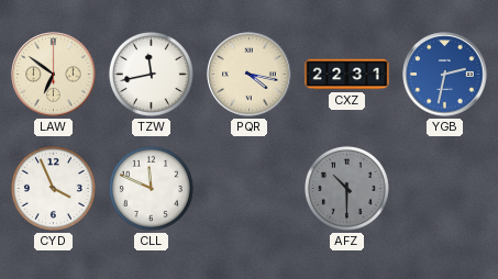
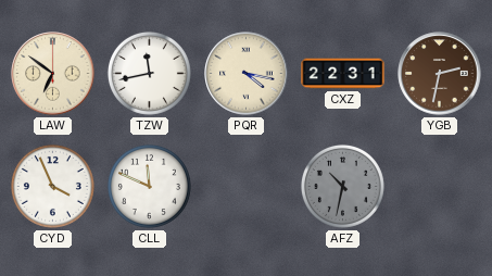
YGB dial: blue -> brown
AFZ: 10:30 -> 10:32
